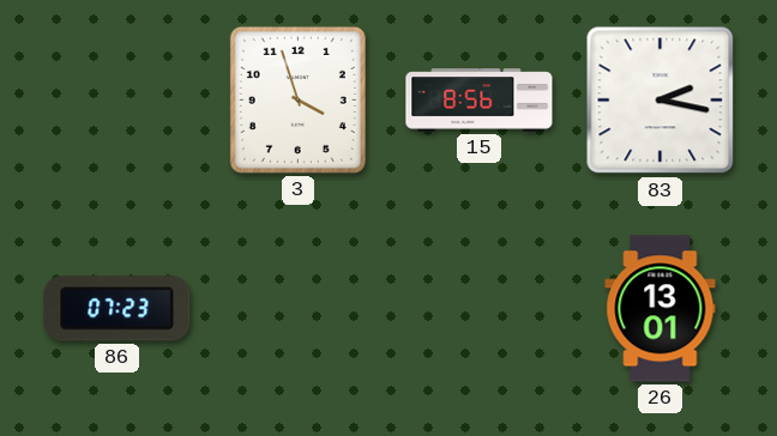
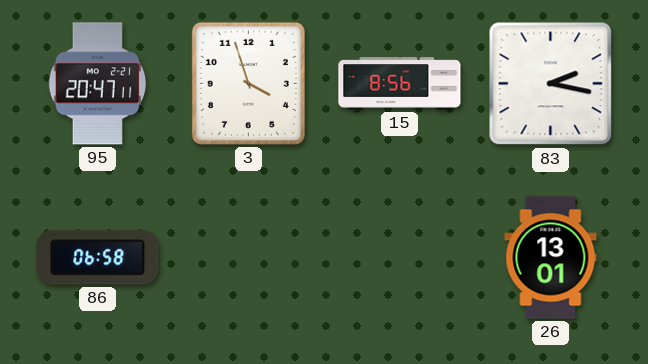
95: none -> 20:47
86: 07:23 -> 06:58
